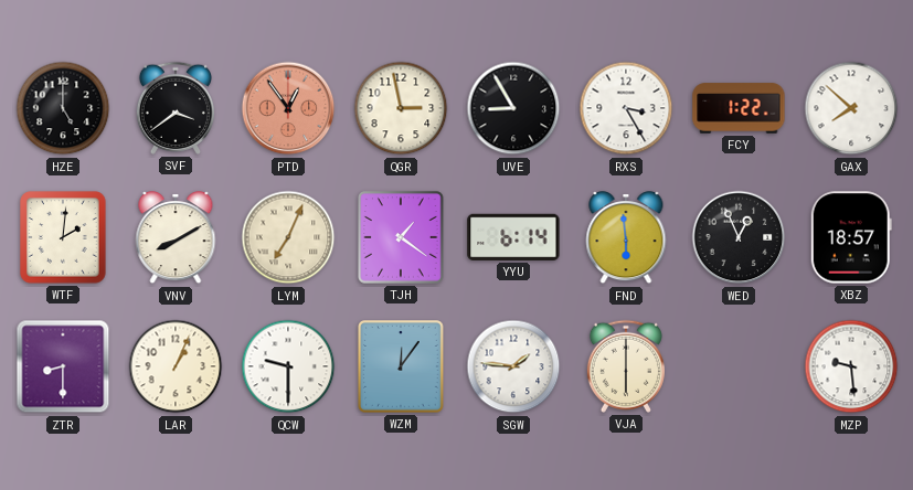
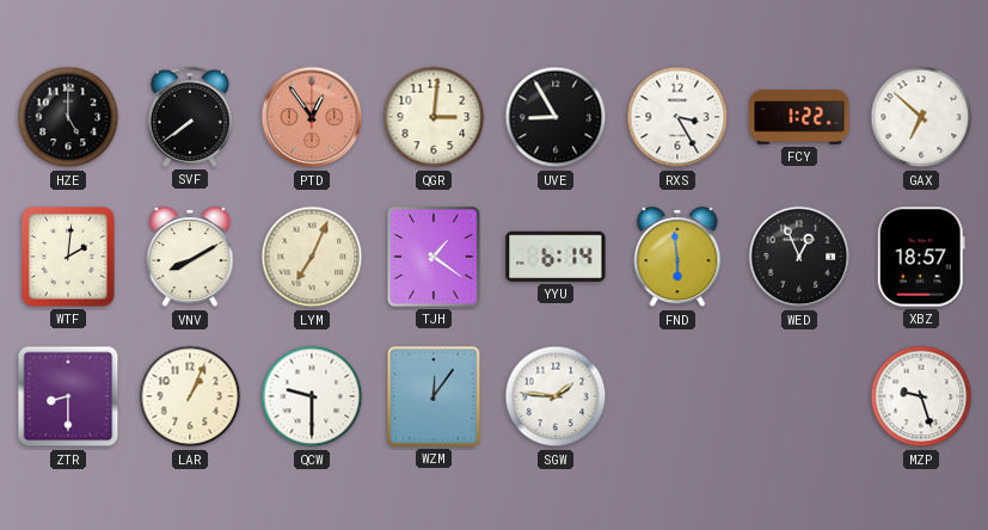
SVF: 3:39 -> 7:39
QGR: 2:58 -> 3:01
GAX: 7:52 -> 6:52
VJA: 6:00 -> none
MZP: 9:29 -> 9:27
